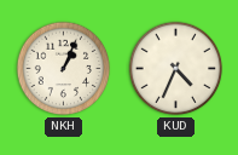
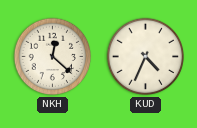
NKH: 1:04 -> 12:22
